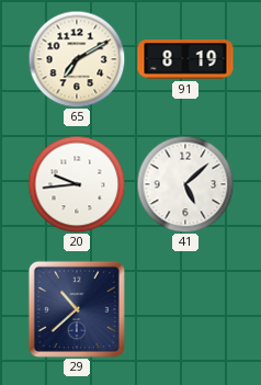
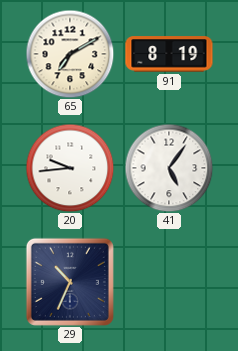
41: 5:08 -> 5:06
29: 10:38 -> 10:34
